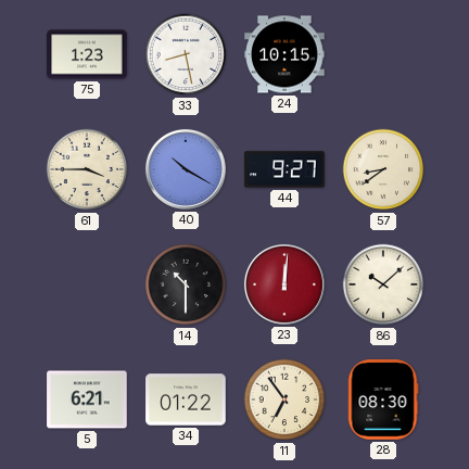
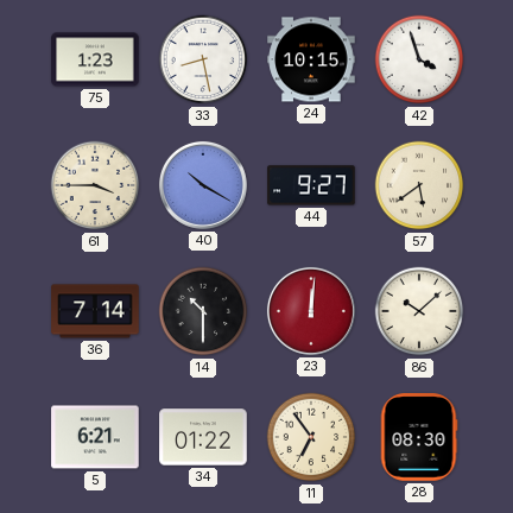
42: none -> 3:57
57: 8:39 -> 5:39
36: none -> 7:14
